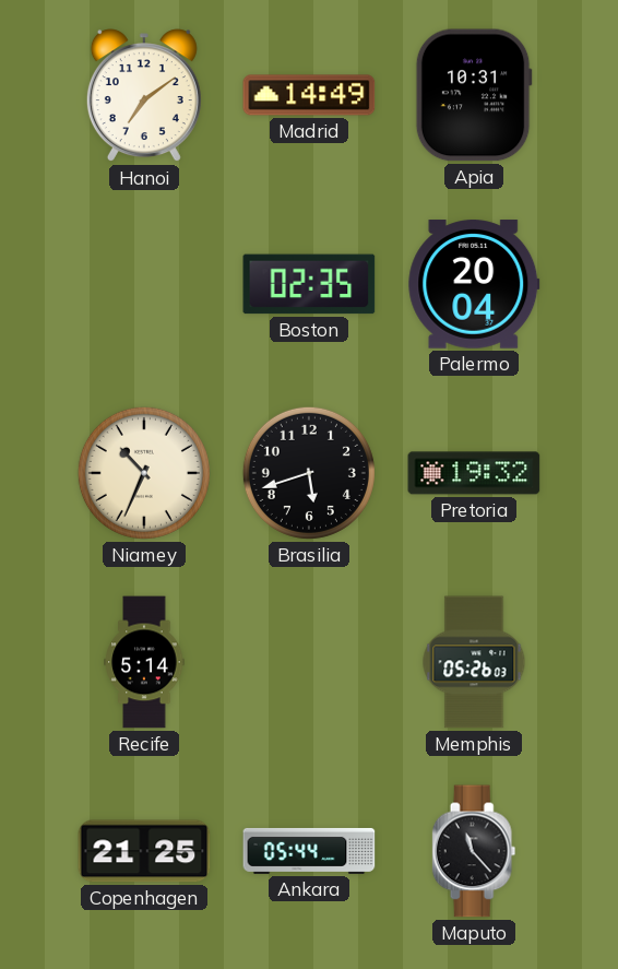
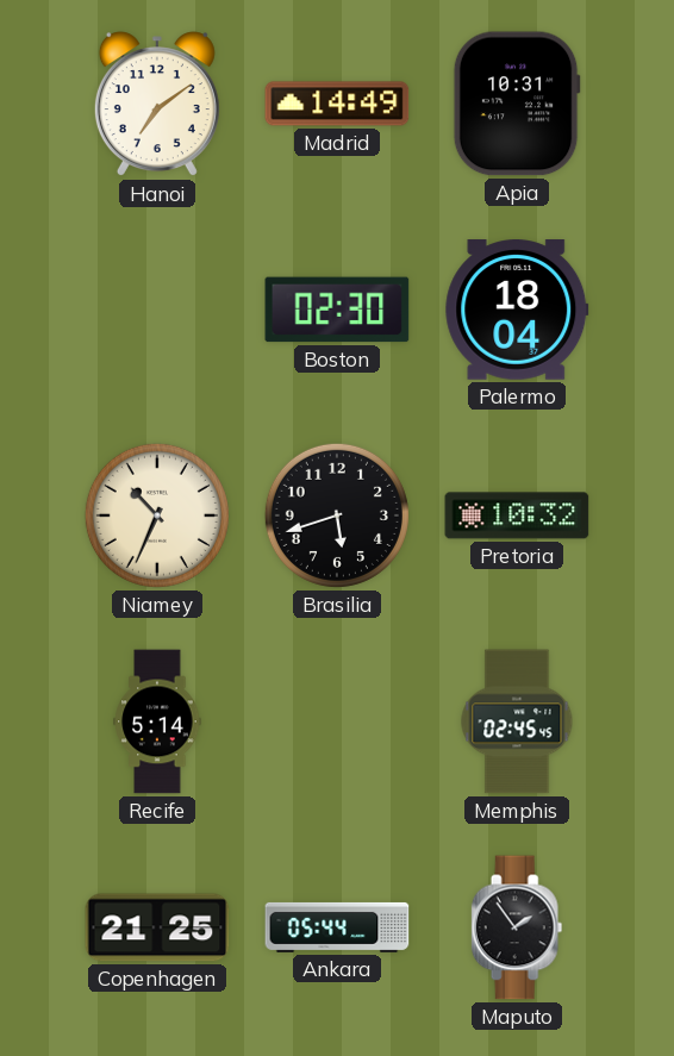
Boston: 02:35 -> 02:30
Palermo: 20:04 -> 18:04
Pretoria: 19:32 -> 10:32
Memphis: 05:26 -> 02:45
Maputo: 11:23 -> 1:54
